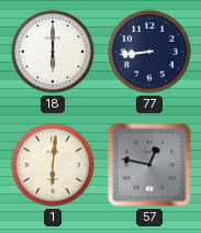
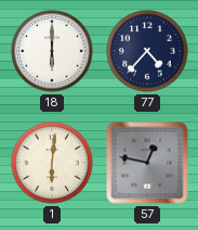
77: 8:44 -> 4:37
